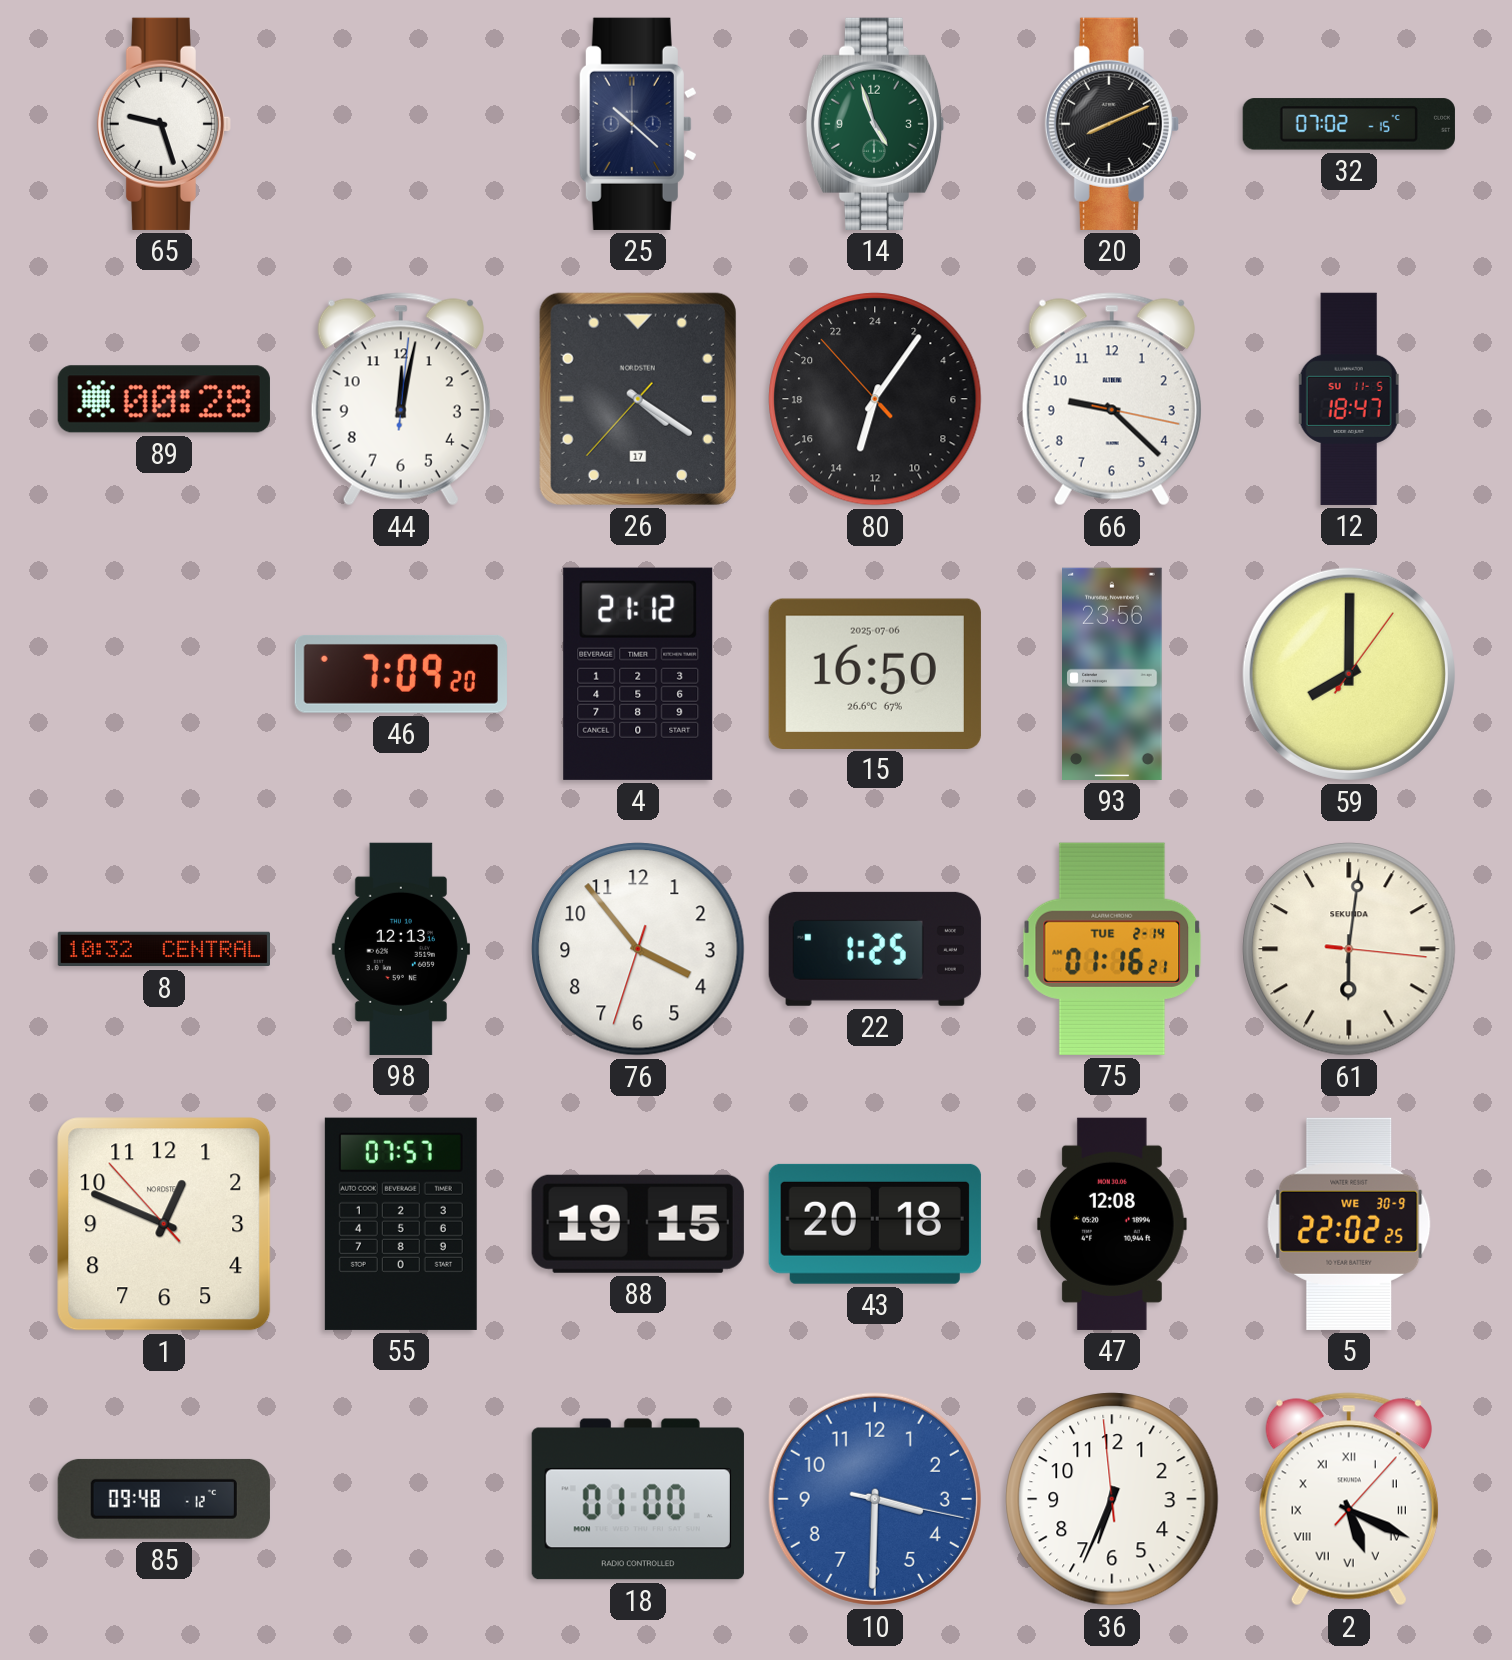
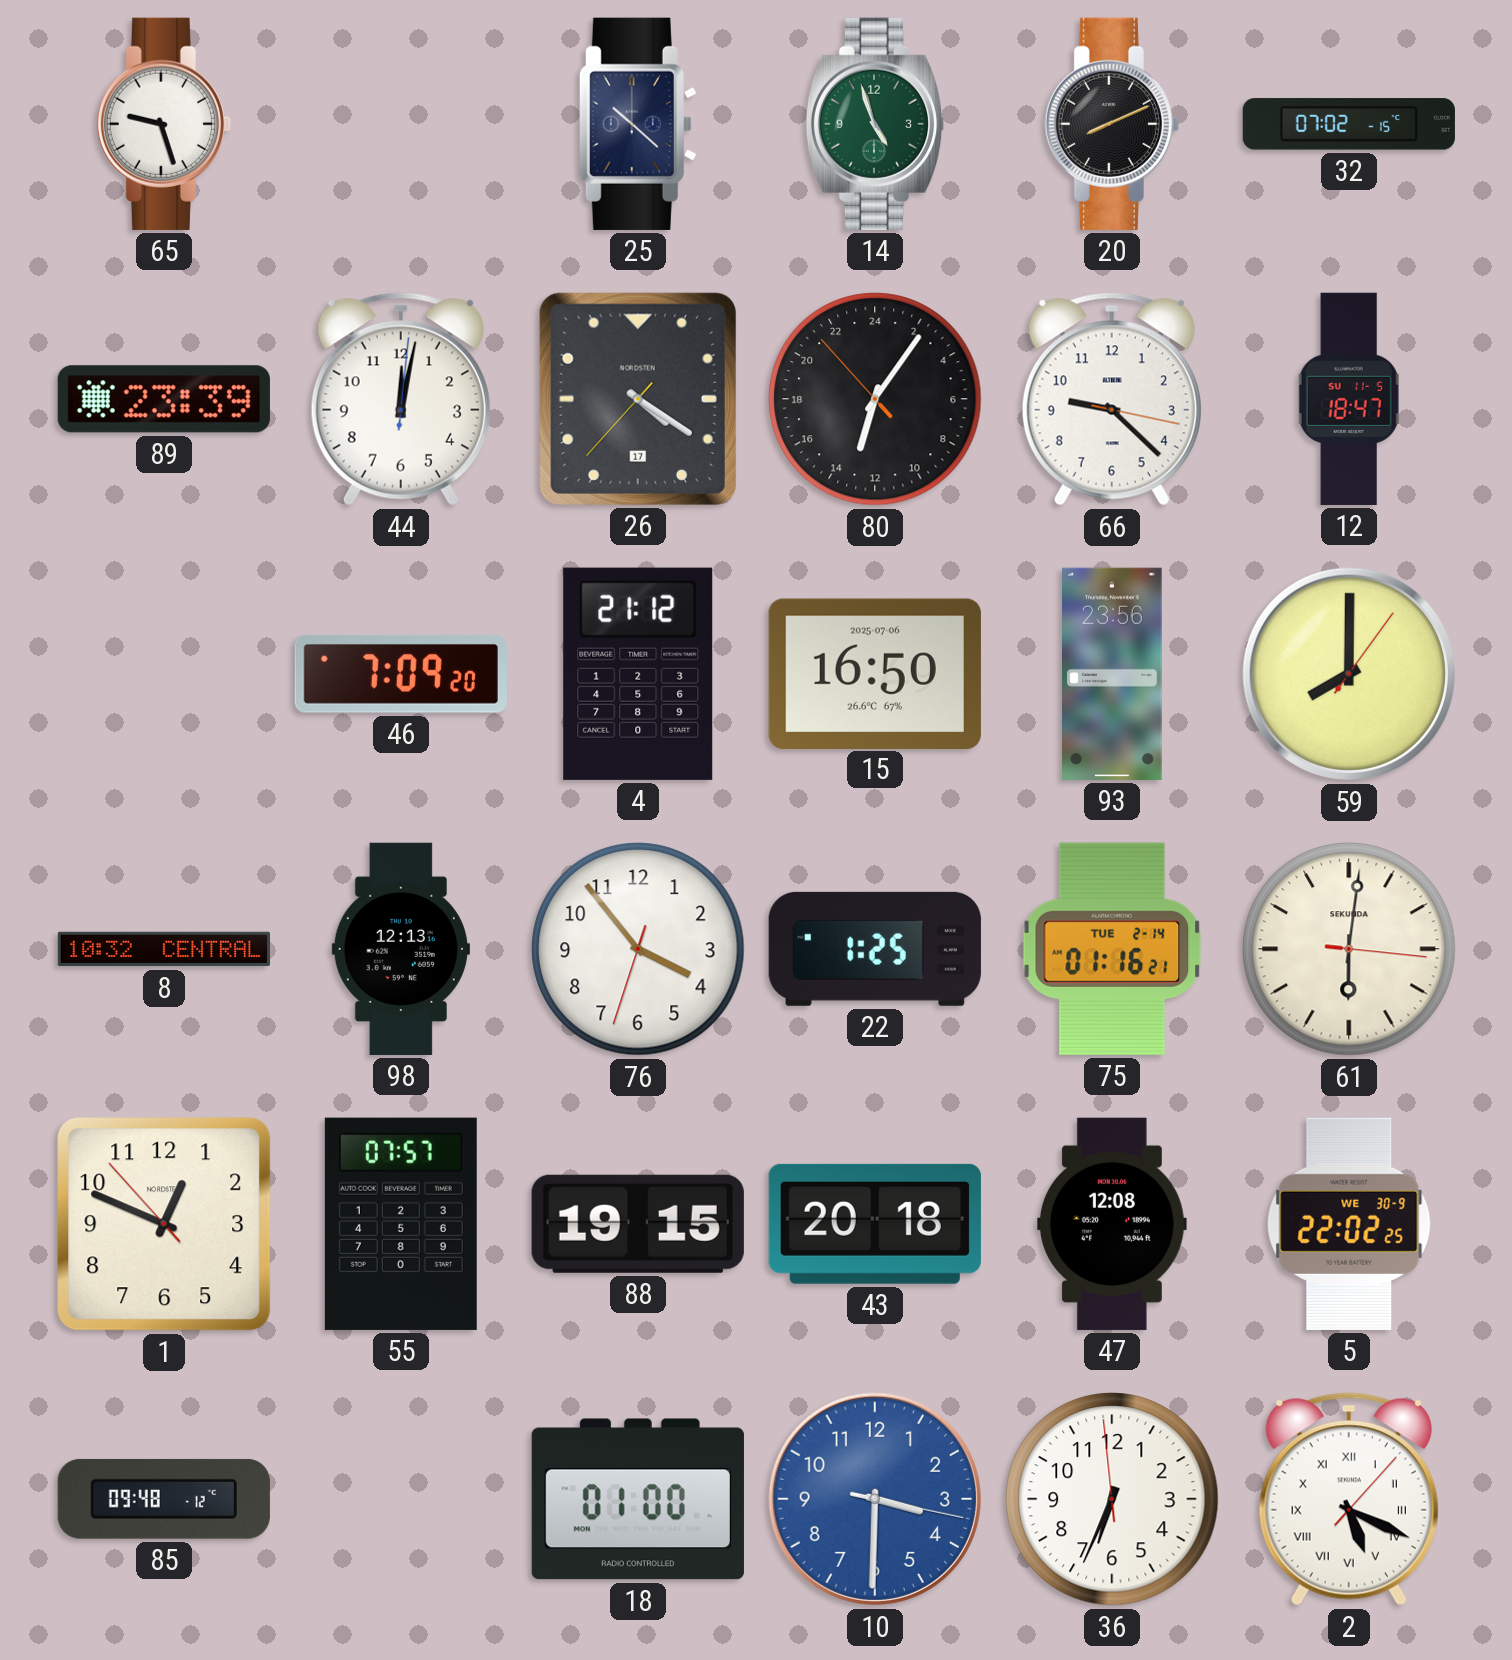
89: 00:28 -> 23:39
